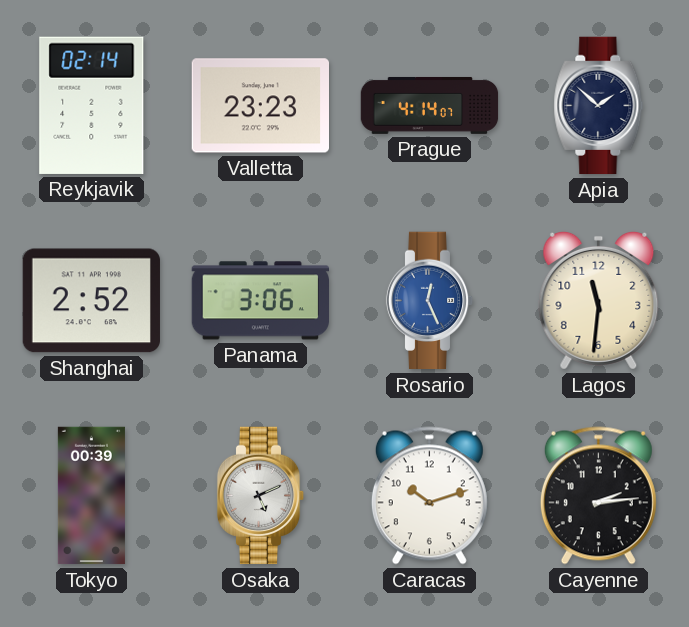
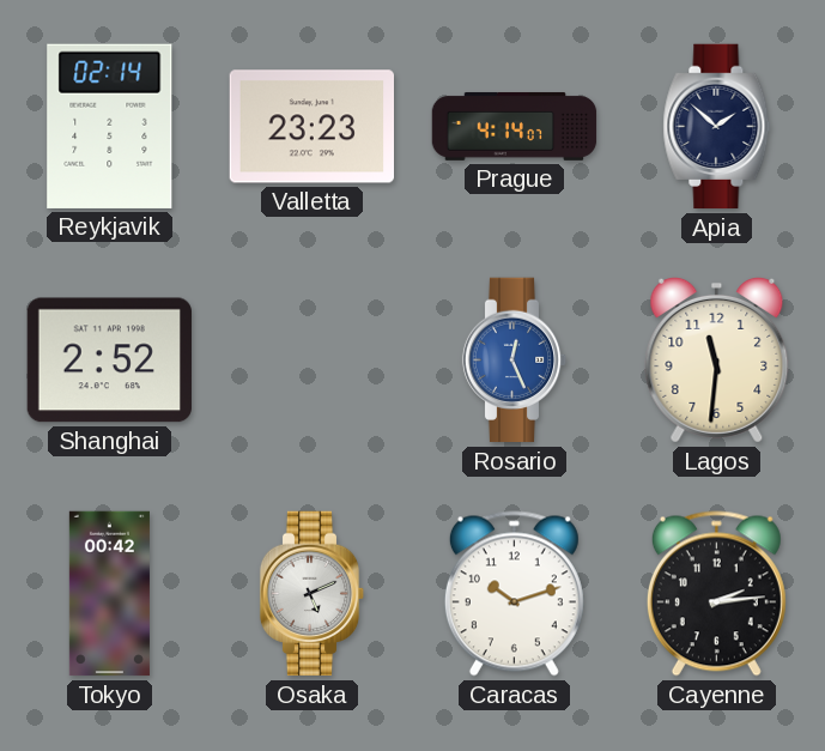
Panama: 3:06 -> none
Tokyo: 00:39 -> 00:42
